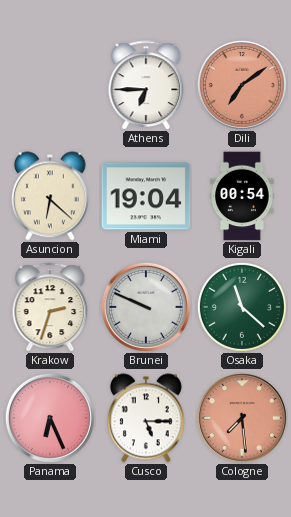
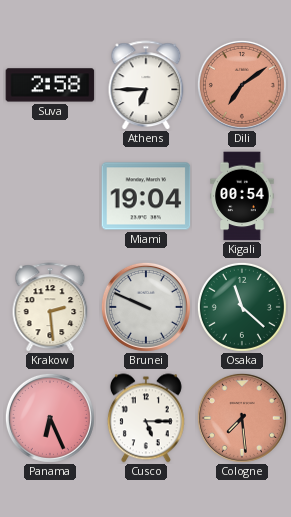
Suva: none -> 2:58
Asuncion: 6:22 -> none
Krakow: 2:33 -> 2:29
